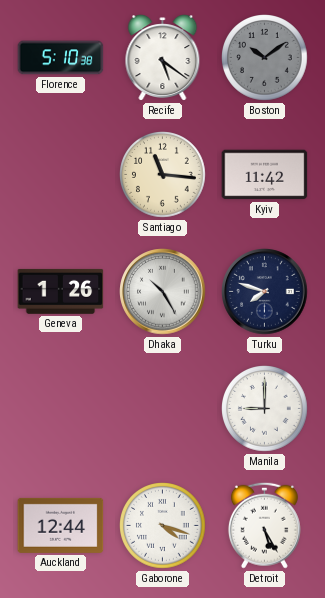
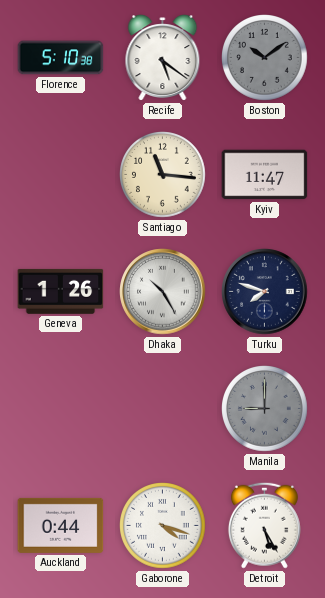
Kyiv: 11:42 -> 11:47
Manila dial: white -> grey
Auckland: 12:44 -> 0:44
